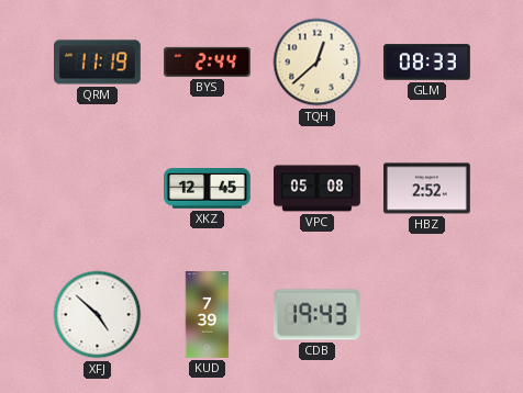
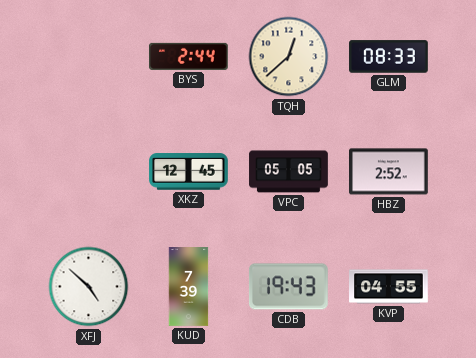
QRM: 11:19 -> none
VPC: 05:08 -> 05:05
KVP: none -> 04:55
